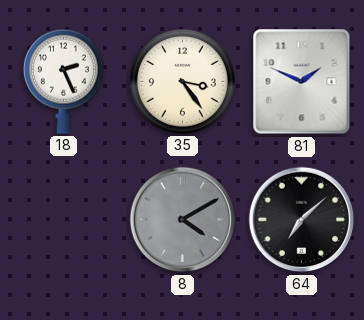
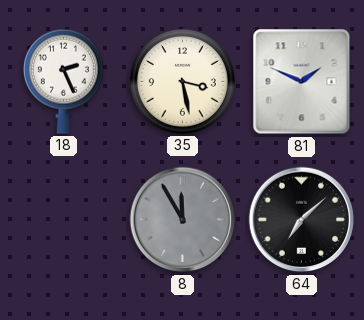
35: 3:24 -> 3:28
8: 4:10 -> 11:55
